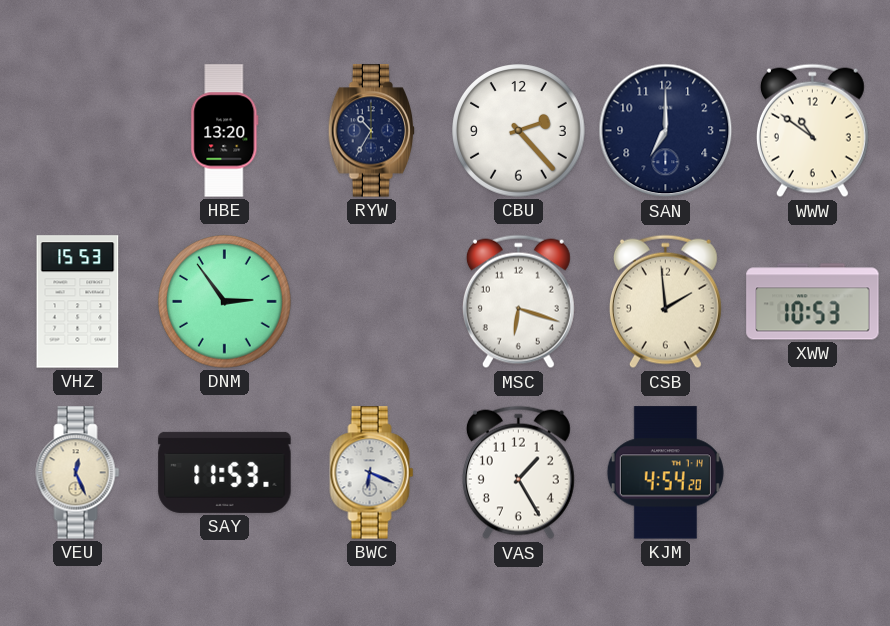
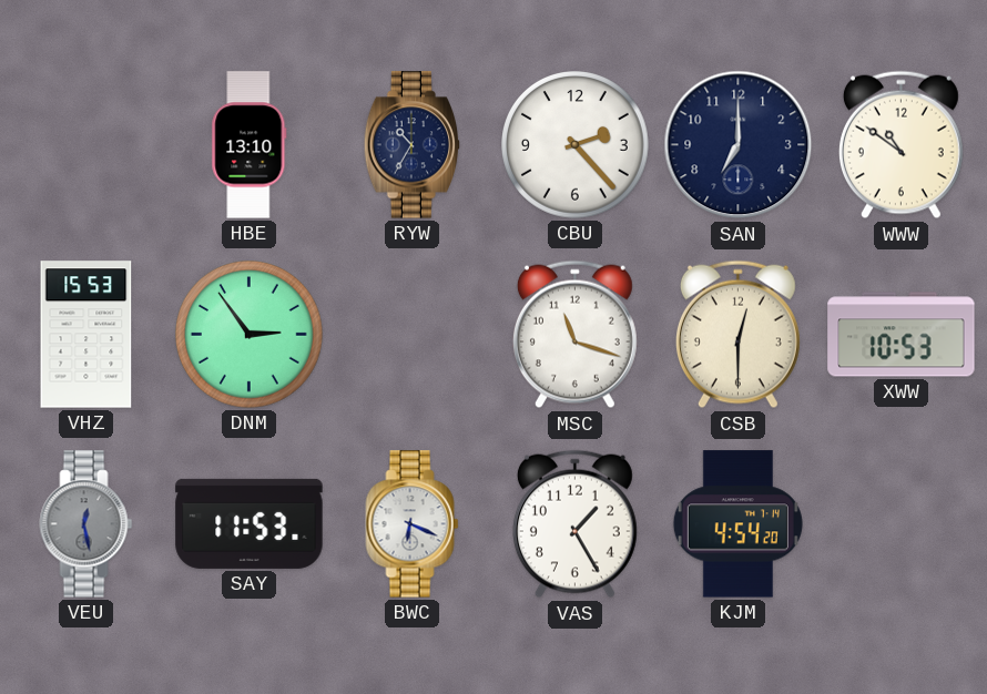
HBE: 13:20 -> 13:10
MSC: 6:18 -> 11:18
CSB: 1:59 -> 12:30
VEU: 12:26 -> 12:28
VEU dial: cream -> grey
